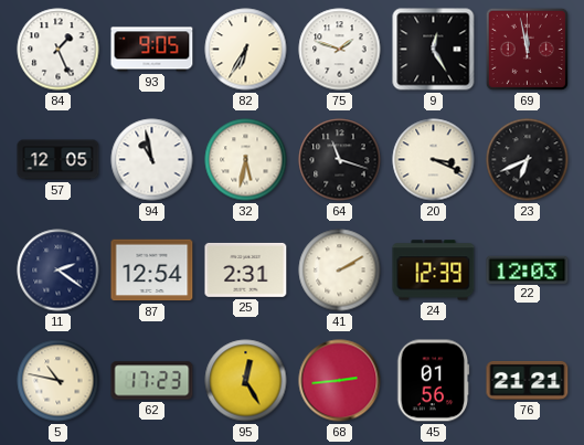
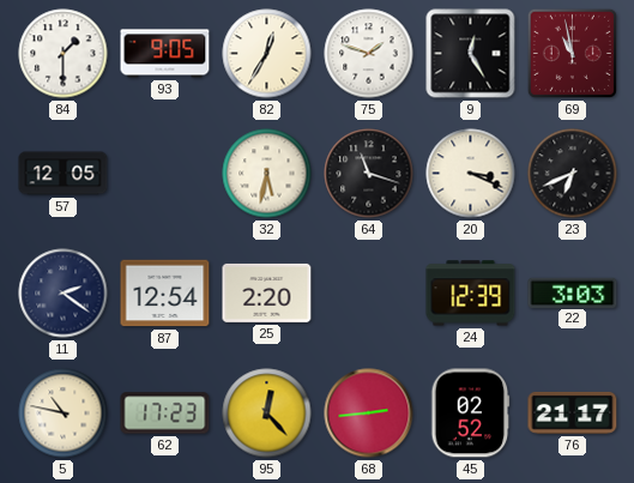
84: 1:26 -> 1:30
82: 6:35 -> 12:35
69: 11:58 -> 10:58
94: 10:58 -> none
25: 2:31 -> 2:20
41: 2:10 -> none
22: 12:03 -> 3:03
95: 12:25 -> 12:23
45: 01:56 -> 02:52
76: 21:21 -> 21:17
